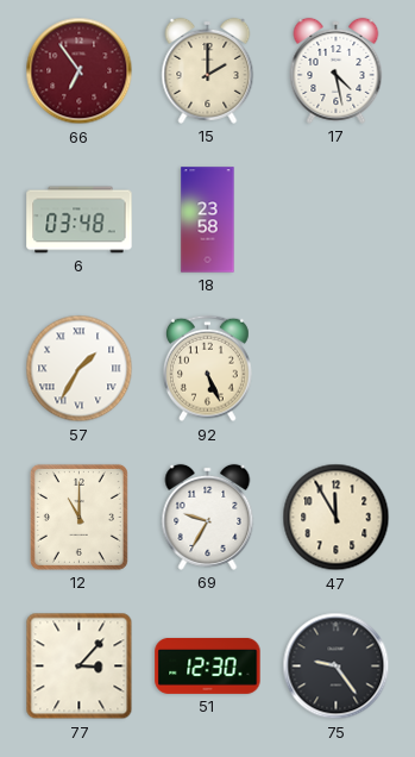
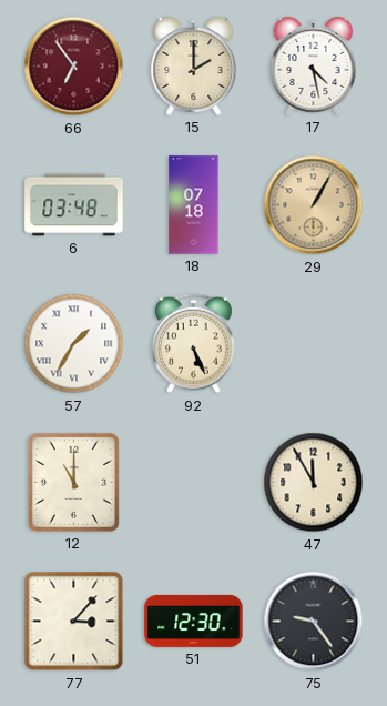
18: 23:58 -> 07:18
29: none -> 1:05
69: 9:35 -> none
